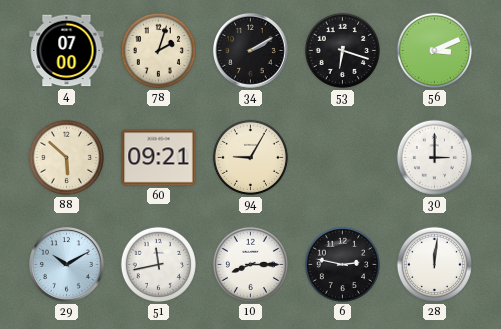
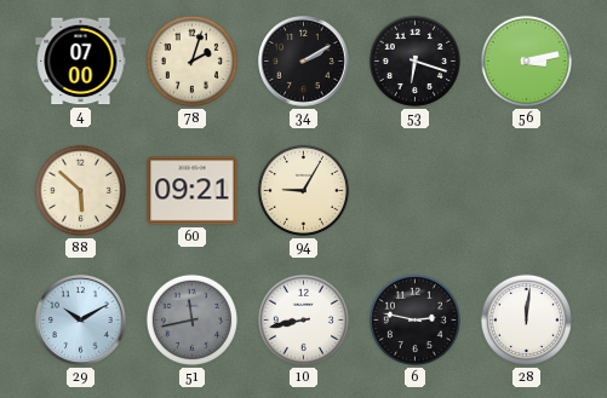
56: 3:11 -> 3:13
30: 3:00 -> none
51 dial: white -> grey
10: 8:15 -> 8:43
